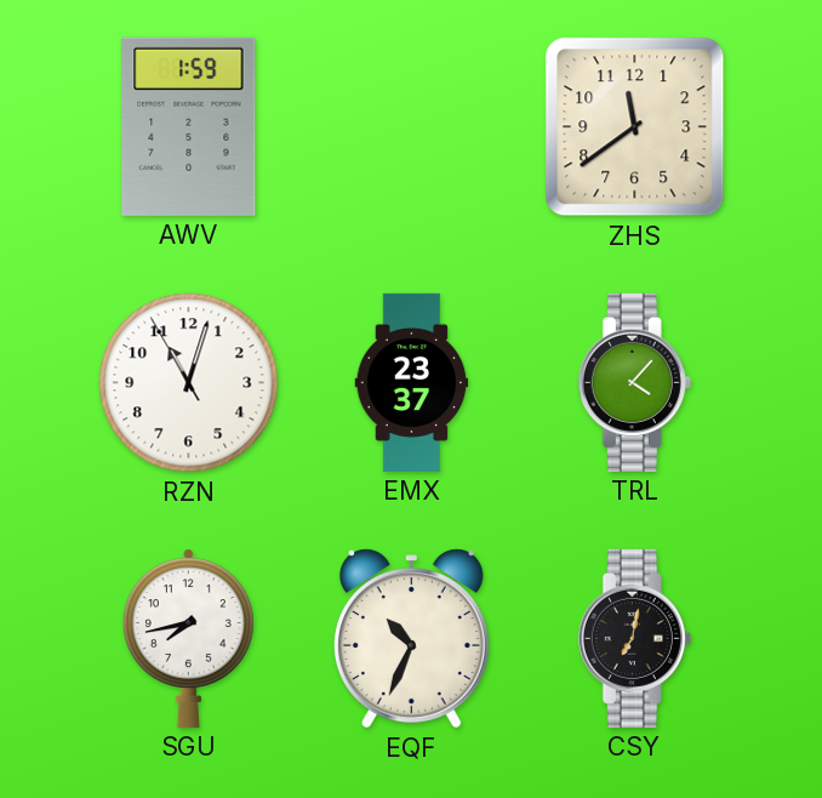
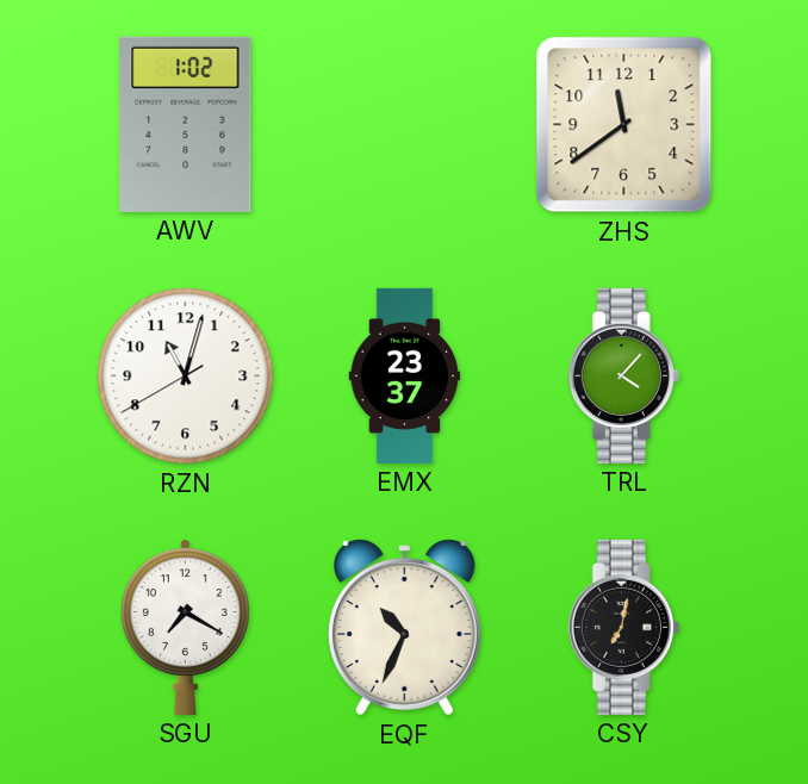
AWV: 1:59 -> 1:02
RZN: 11:02:55 -> 11:02:40
SGU: 7:43 -> 7:20
